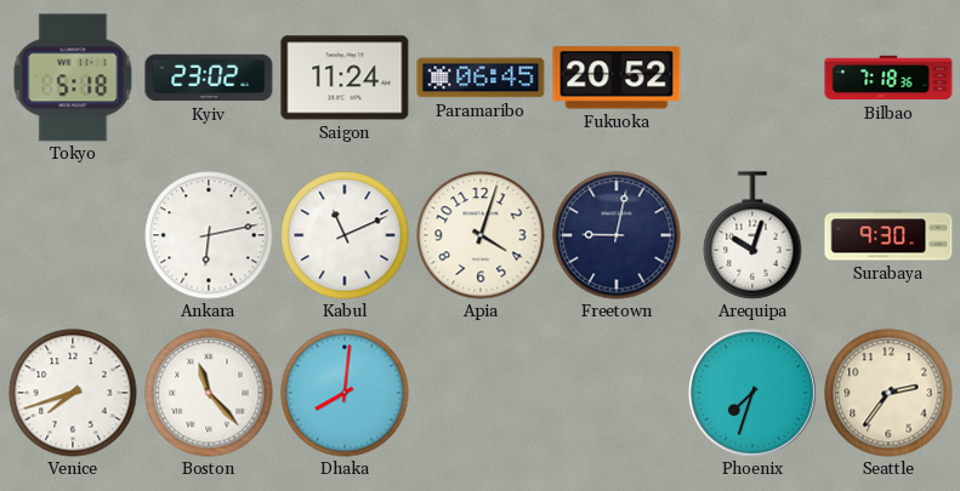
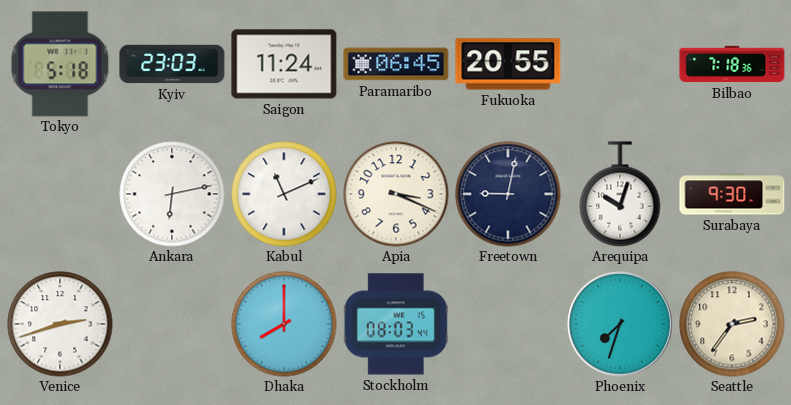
Kyiv: 23:02 -> 23:03
Fukuoka: 20:52 -> 20:55
Apia: 4:03 -> 3:19
Venice: 7:42 -> 2:42
Boston: 11:23 -> none
Dhaka: 8:01 -> 8:00
Stockholm: none -> 08:03
